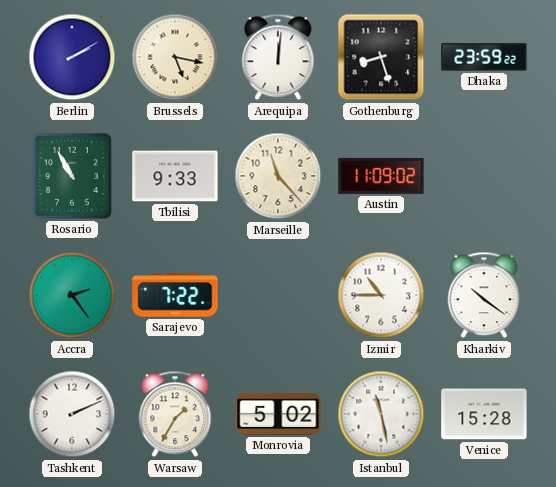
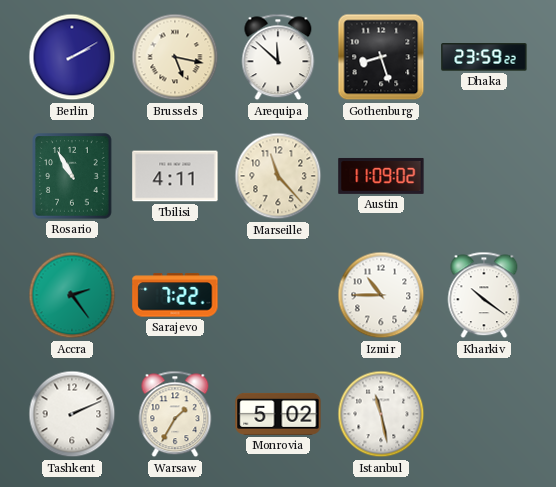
Arequipa: 12:01 -> 11:52
Tbilisi: 9:33 -> 4:11
Venice: 15:28 -> none
